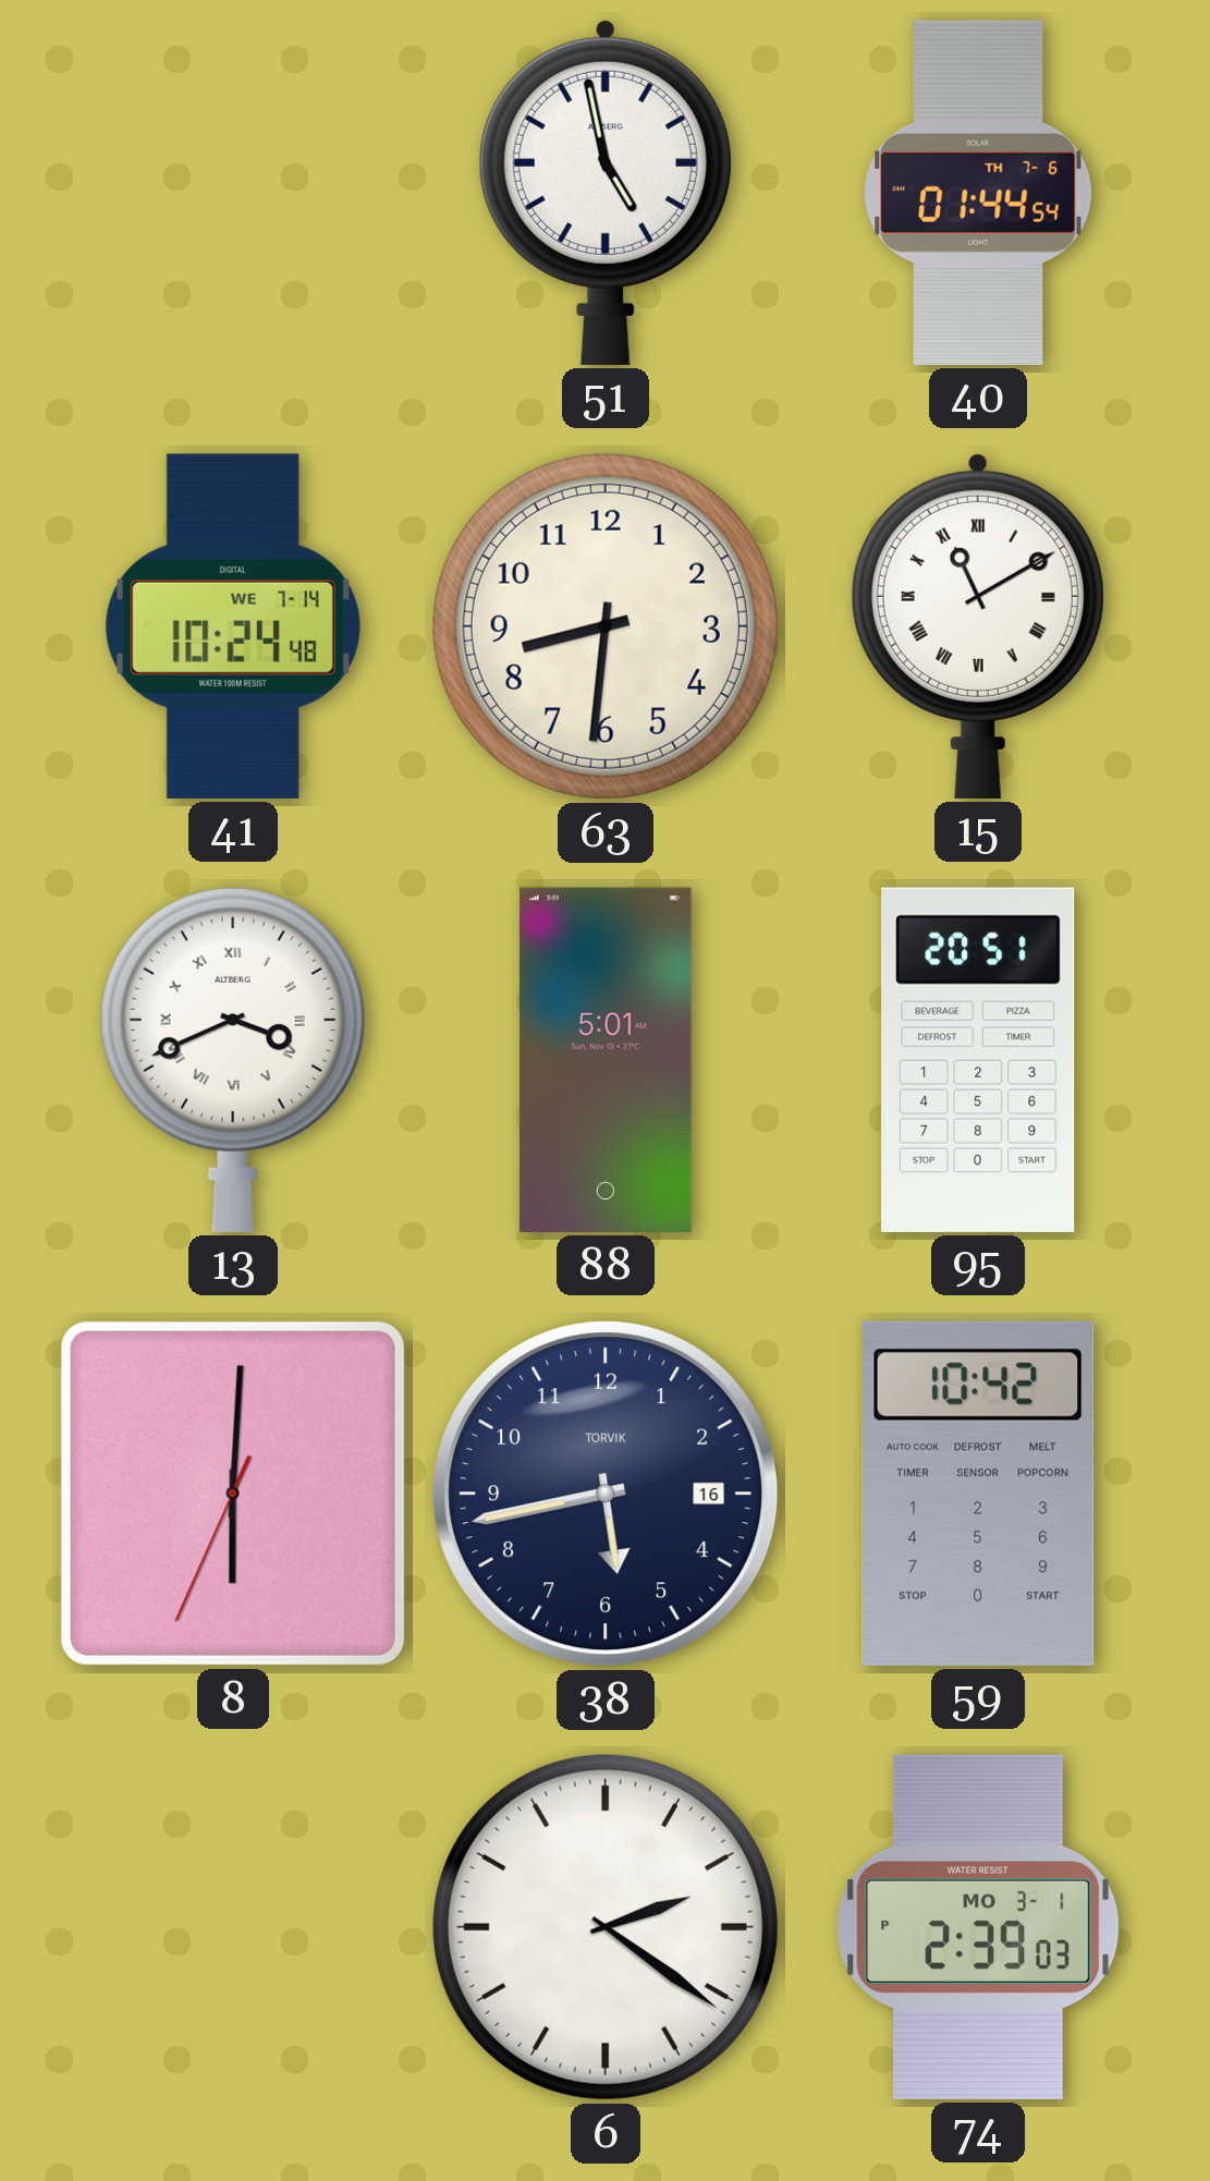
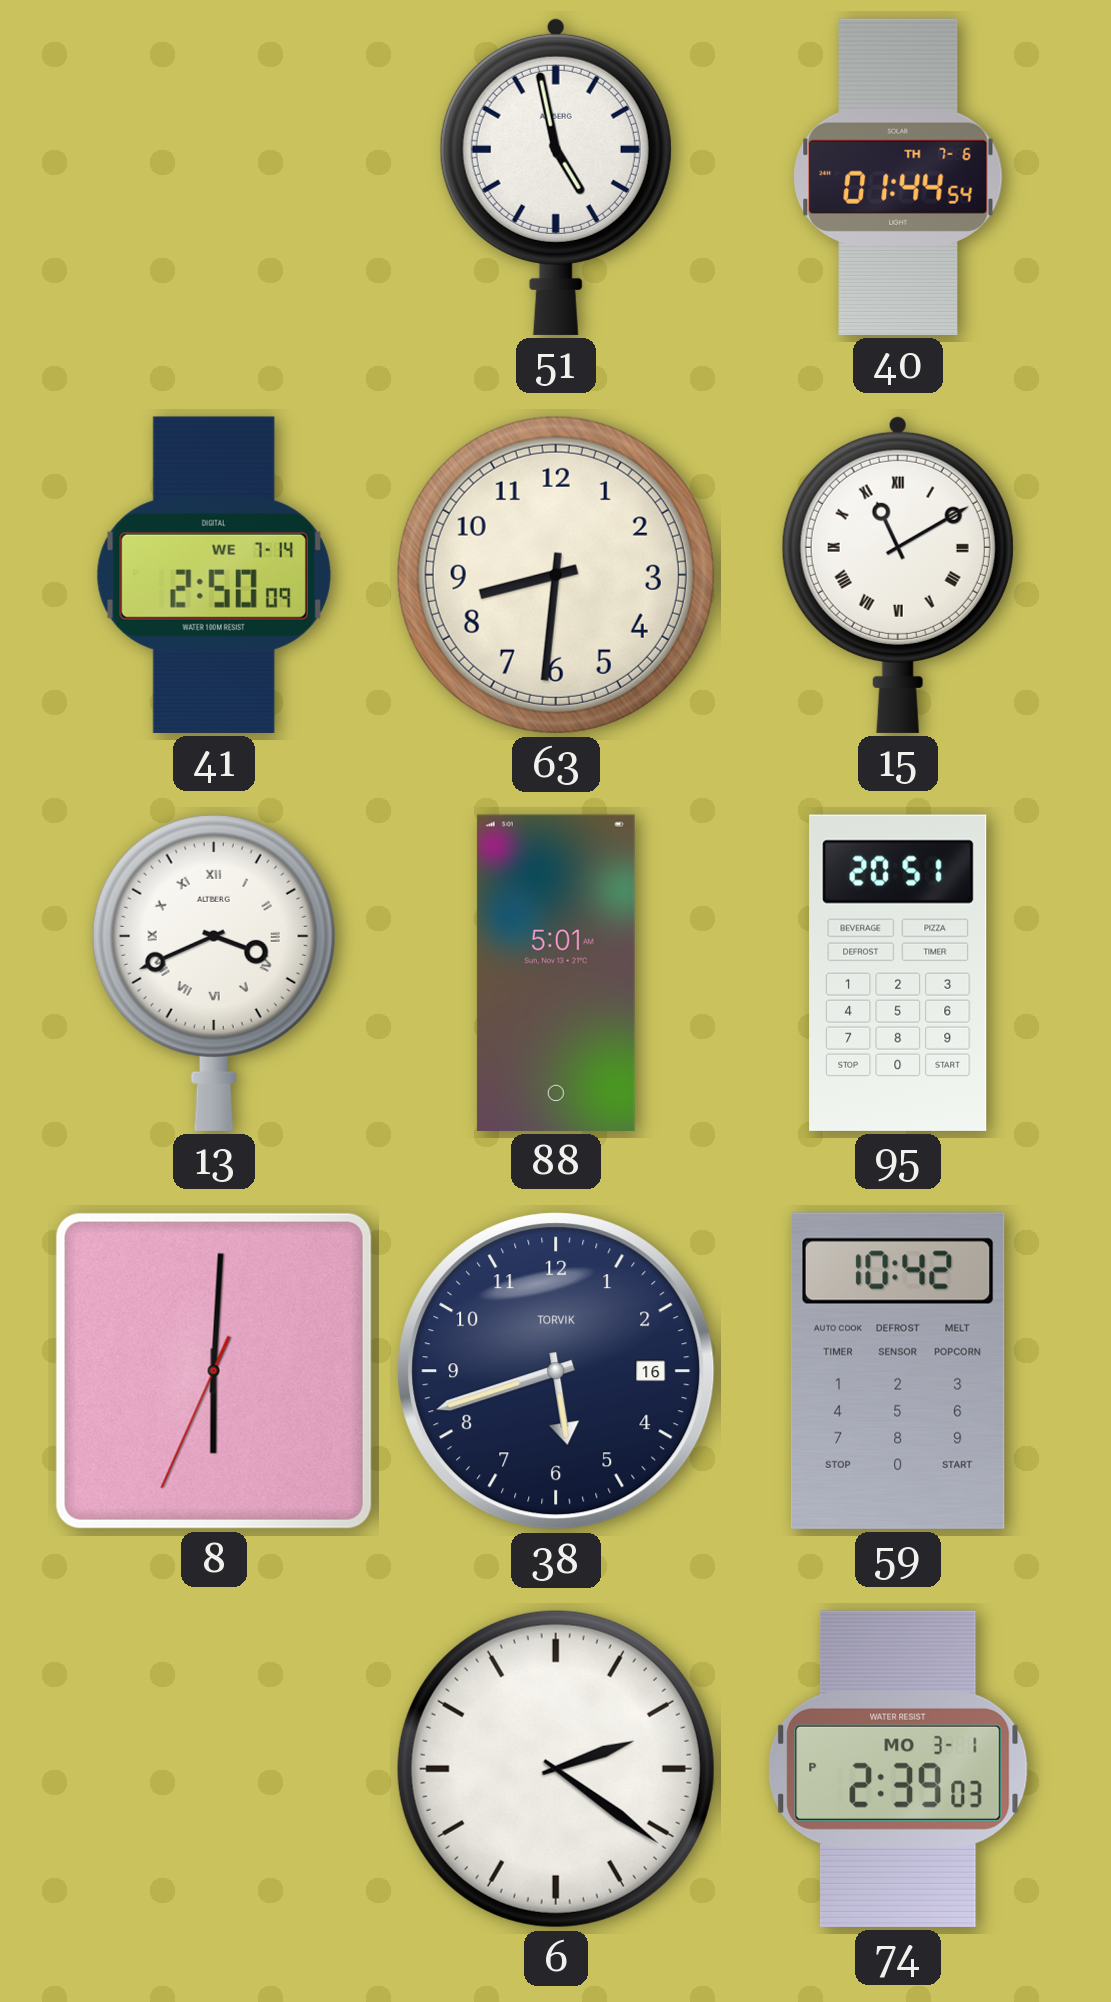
41: 10:24 -> 2:50
38: 5:43 -> 5:42
